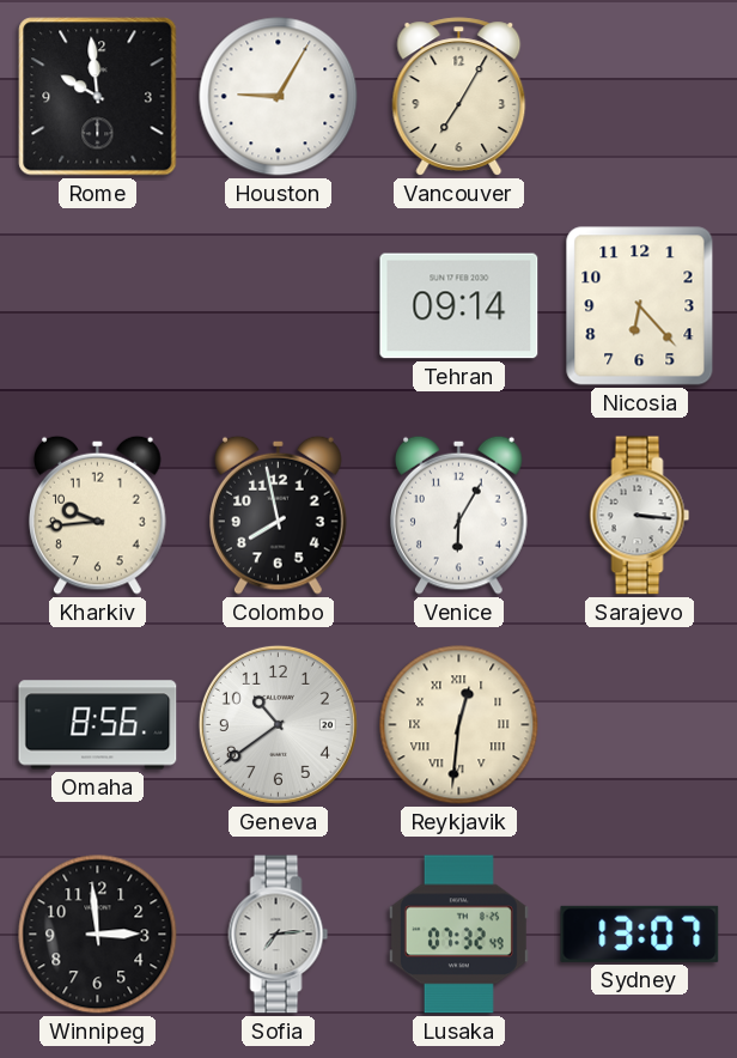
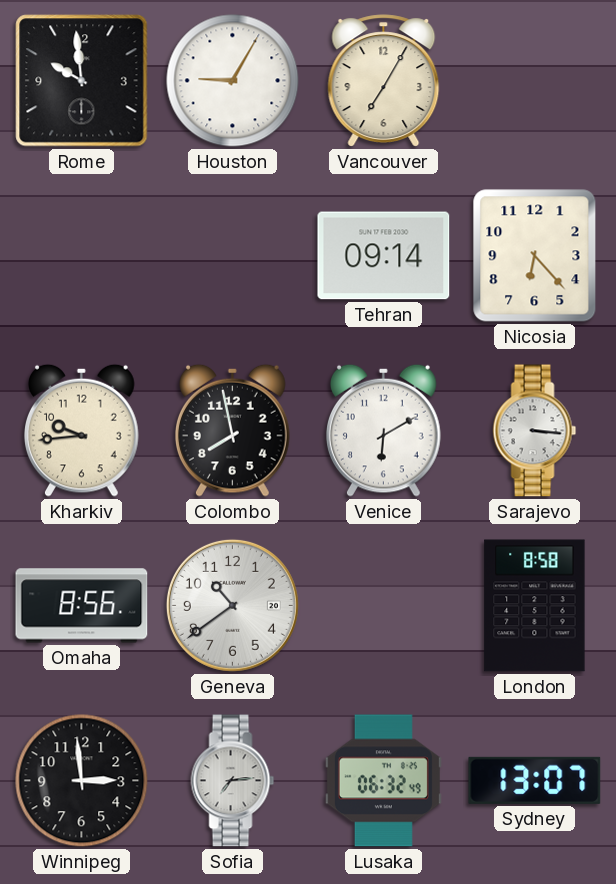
Venice: 6:05 -> 6:10
Reykjavik: 12:31 -> none
London: none -> 8:58
Lusaka: 07:32 -> 06:32
